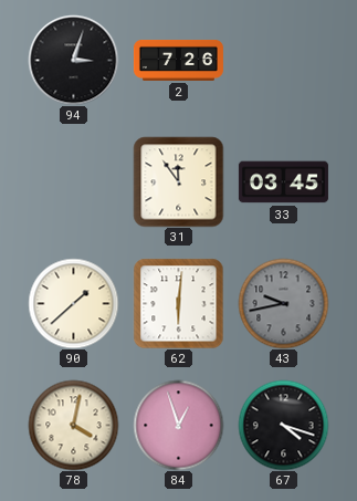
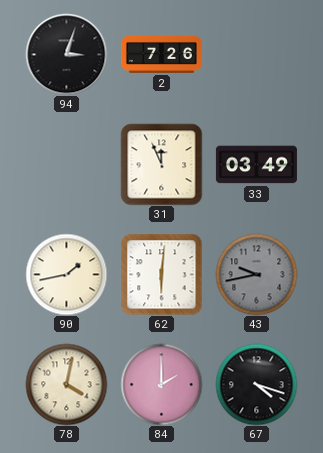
31: 11:54 -> 11:56
33: 03:45 -> 03:49
90: 1:38 -> 1:43
84: 12:57 -> 2:00
